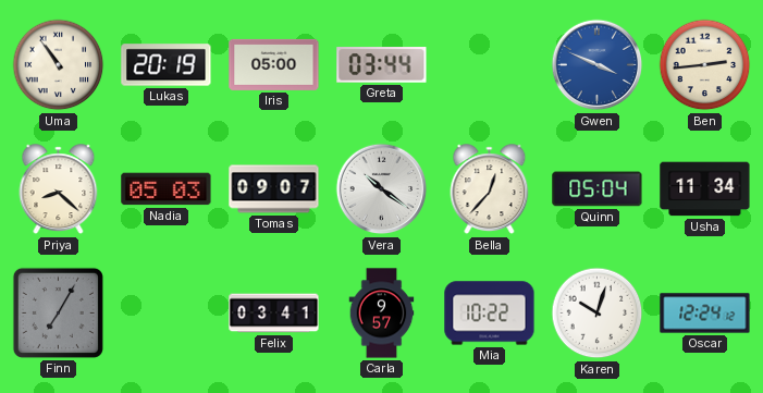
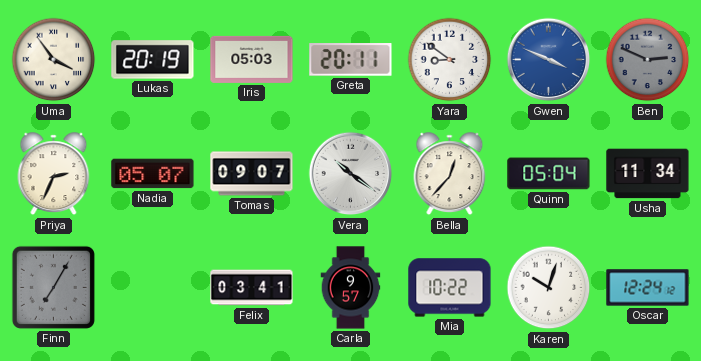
Uma: 10:54 -> 3:54
Iris: 05:00 -> 05:03
Greta: 03:44 -> 20:11
Yara: none -> 8:51
Ben: 2:44 -> 2:49
Ben dial: cream -> grey
Priya: 8:22 -> 2:34
Nadia: 05:03 -> 05:07
